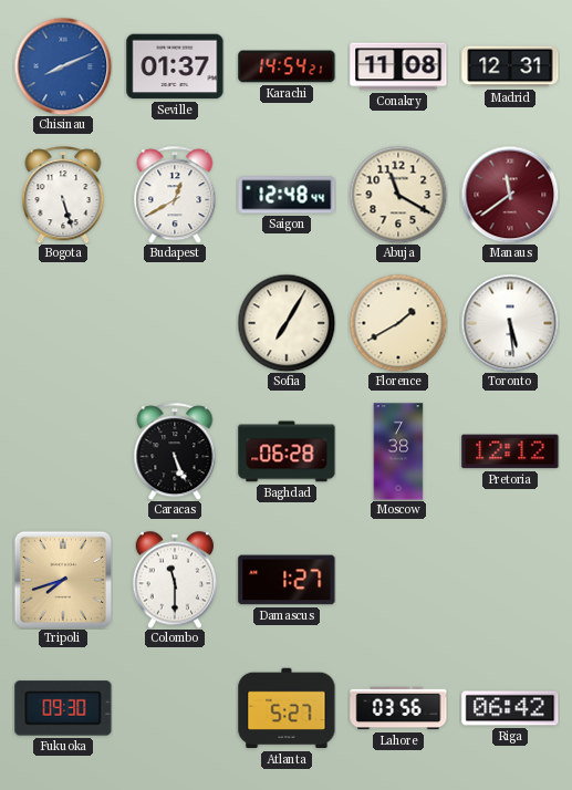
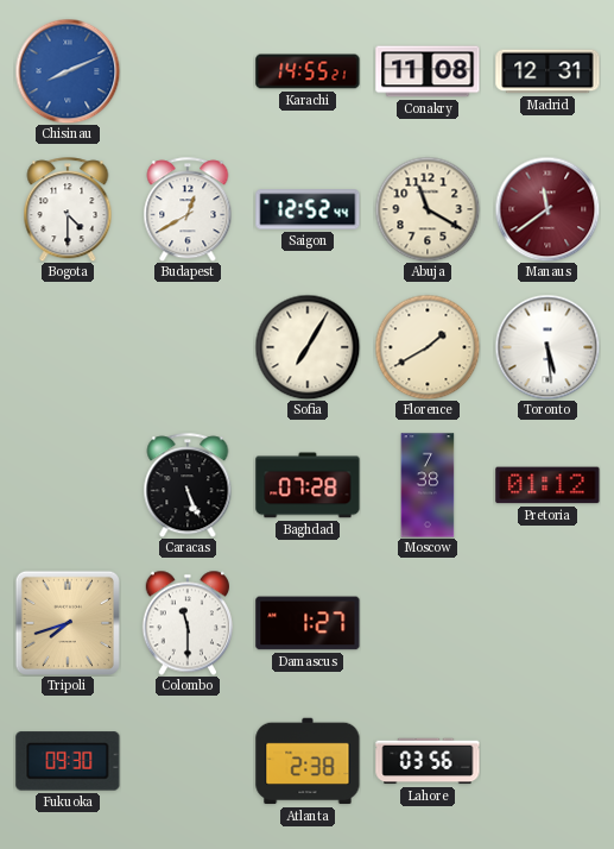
Seville: 01:37 -> none
Karachi: 14:54 -> 14:55
Bogota: 5:27 -> 4:30
Saigon: 12:48 -> 12:52
Baghdad: 06:28 -> 07:28
Pretoria: 12:12 -> 01:12
Atlanta: 5:27 -> 2:38
Riga: 06:42 -> none
